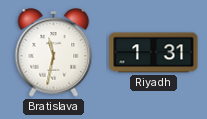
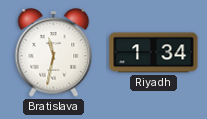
Riyadh: 1:31 -> 1:34
